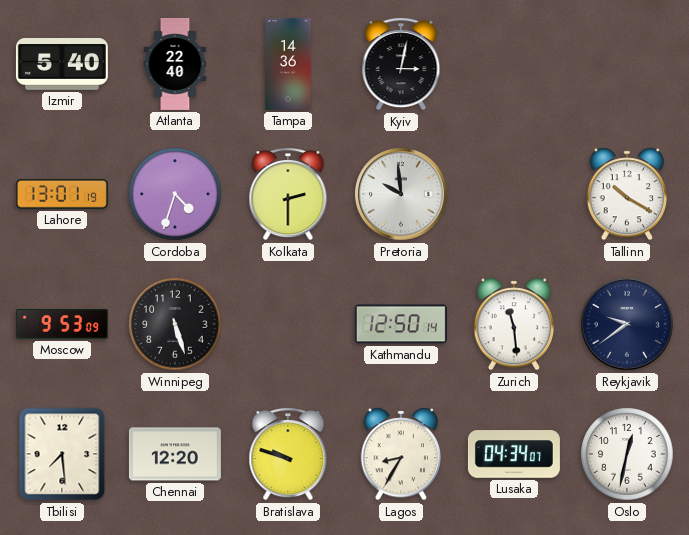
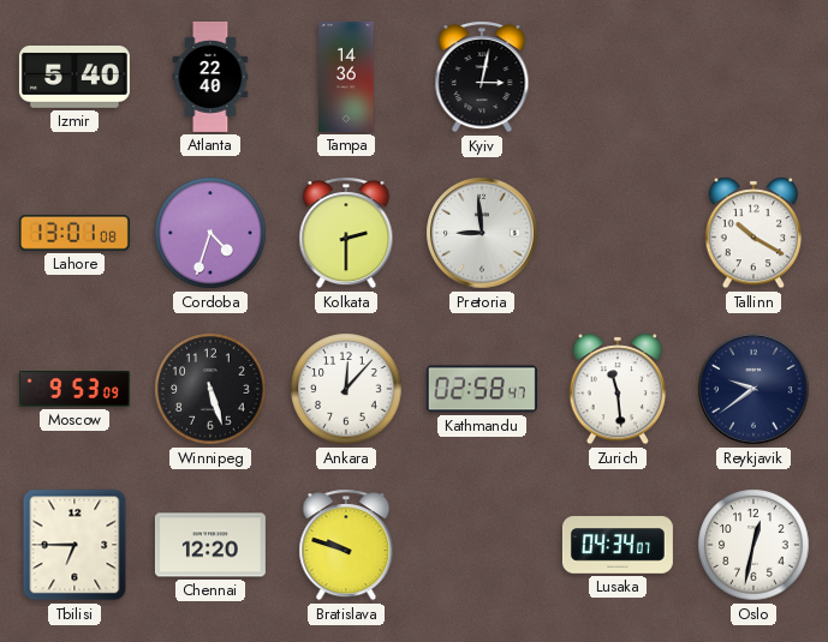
Lahore: 13:01:19 -> 13:01:08
Pretoria: 9:59 -> 8:59
Ankara: none -> 12:07
Kathmandu: 12:50 -> 02:58
Tbilisi: 7:29 -> 6:45
Lagos: 8:35 -> none
